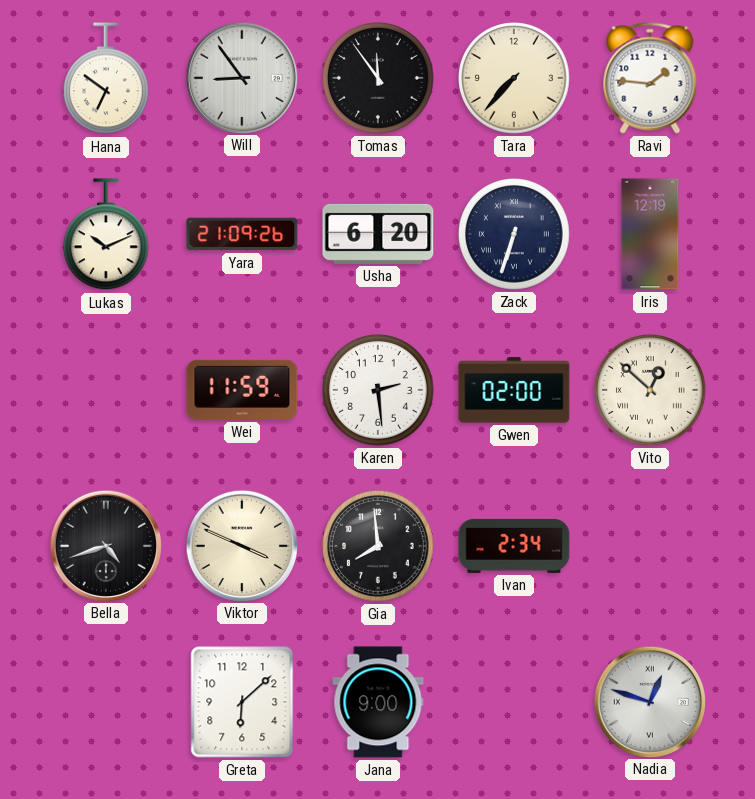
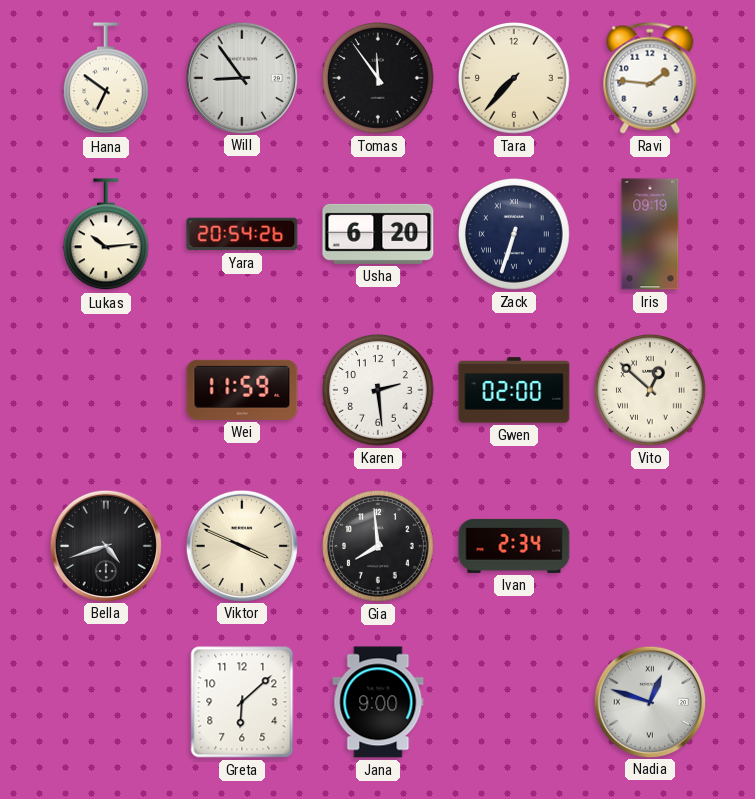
Lukas: 10:11 -> 10:14
Yara: 21:09 -> 20:54
Iris: 12:19 -> 09:19
